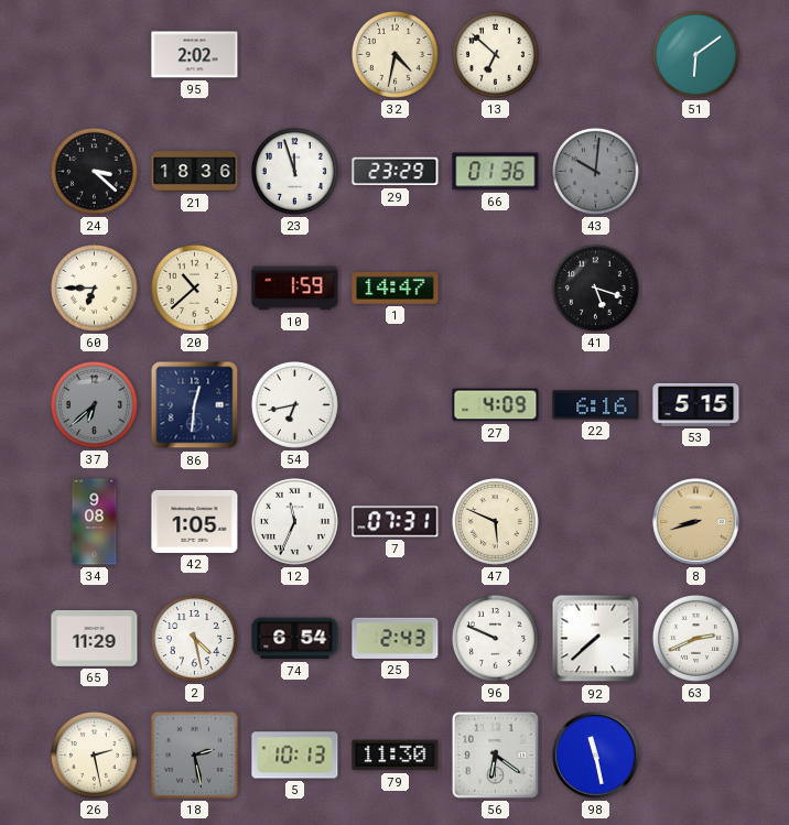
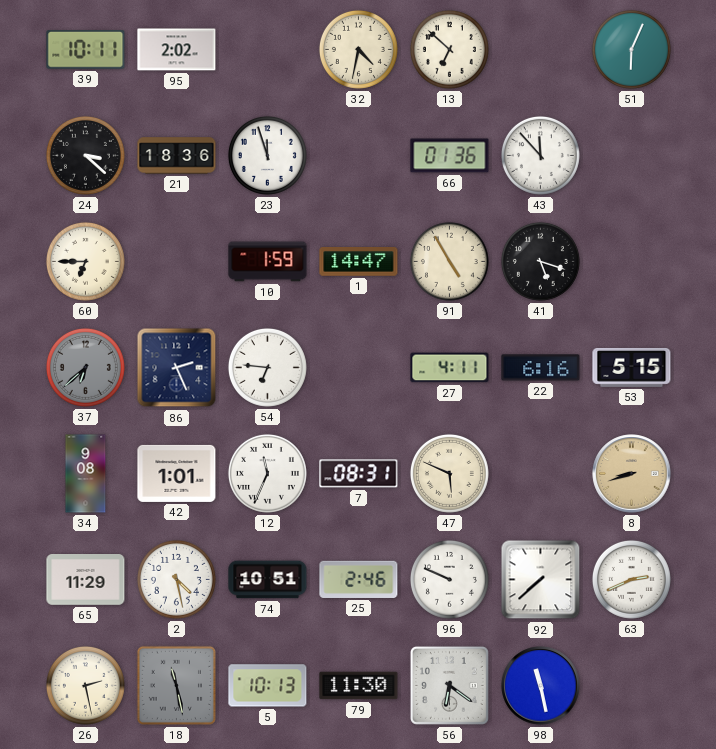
39: none -> 10:11
51: 6:09 -> 6:04
29: 23:29 -> none
43: 10:01 -> 11:53
43 dial: grey -> white
20: 10:38 -> none
91: none -> 4:55
86: 12:31 -> 2:26
54: 6:43 -> 6:46
27: 4:09 -> 4:11
42: 1:05 -> 1:01
7: 07:31 -> 08:31
74: 6:54 -> 10:51
25: 2:43 -> 2:46
18: 2:28 -> 11:28
